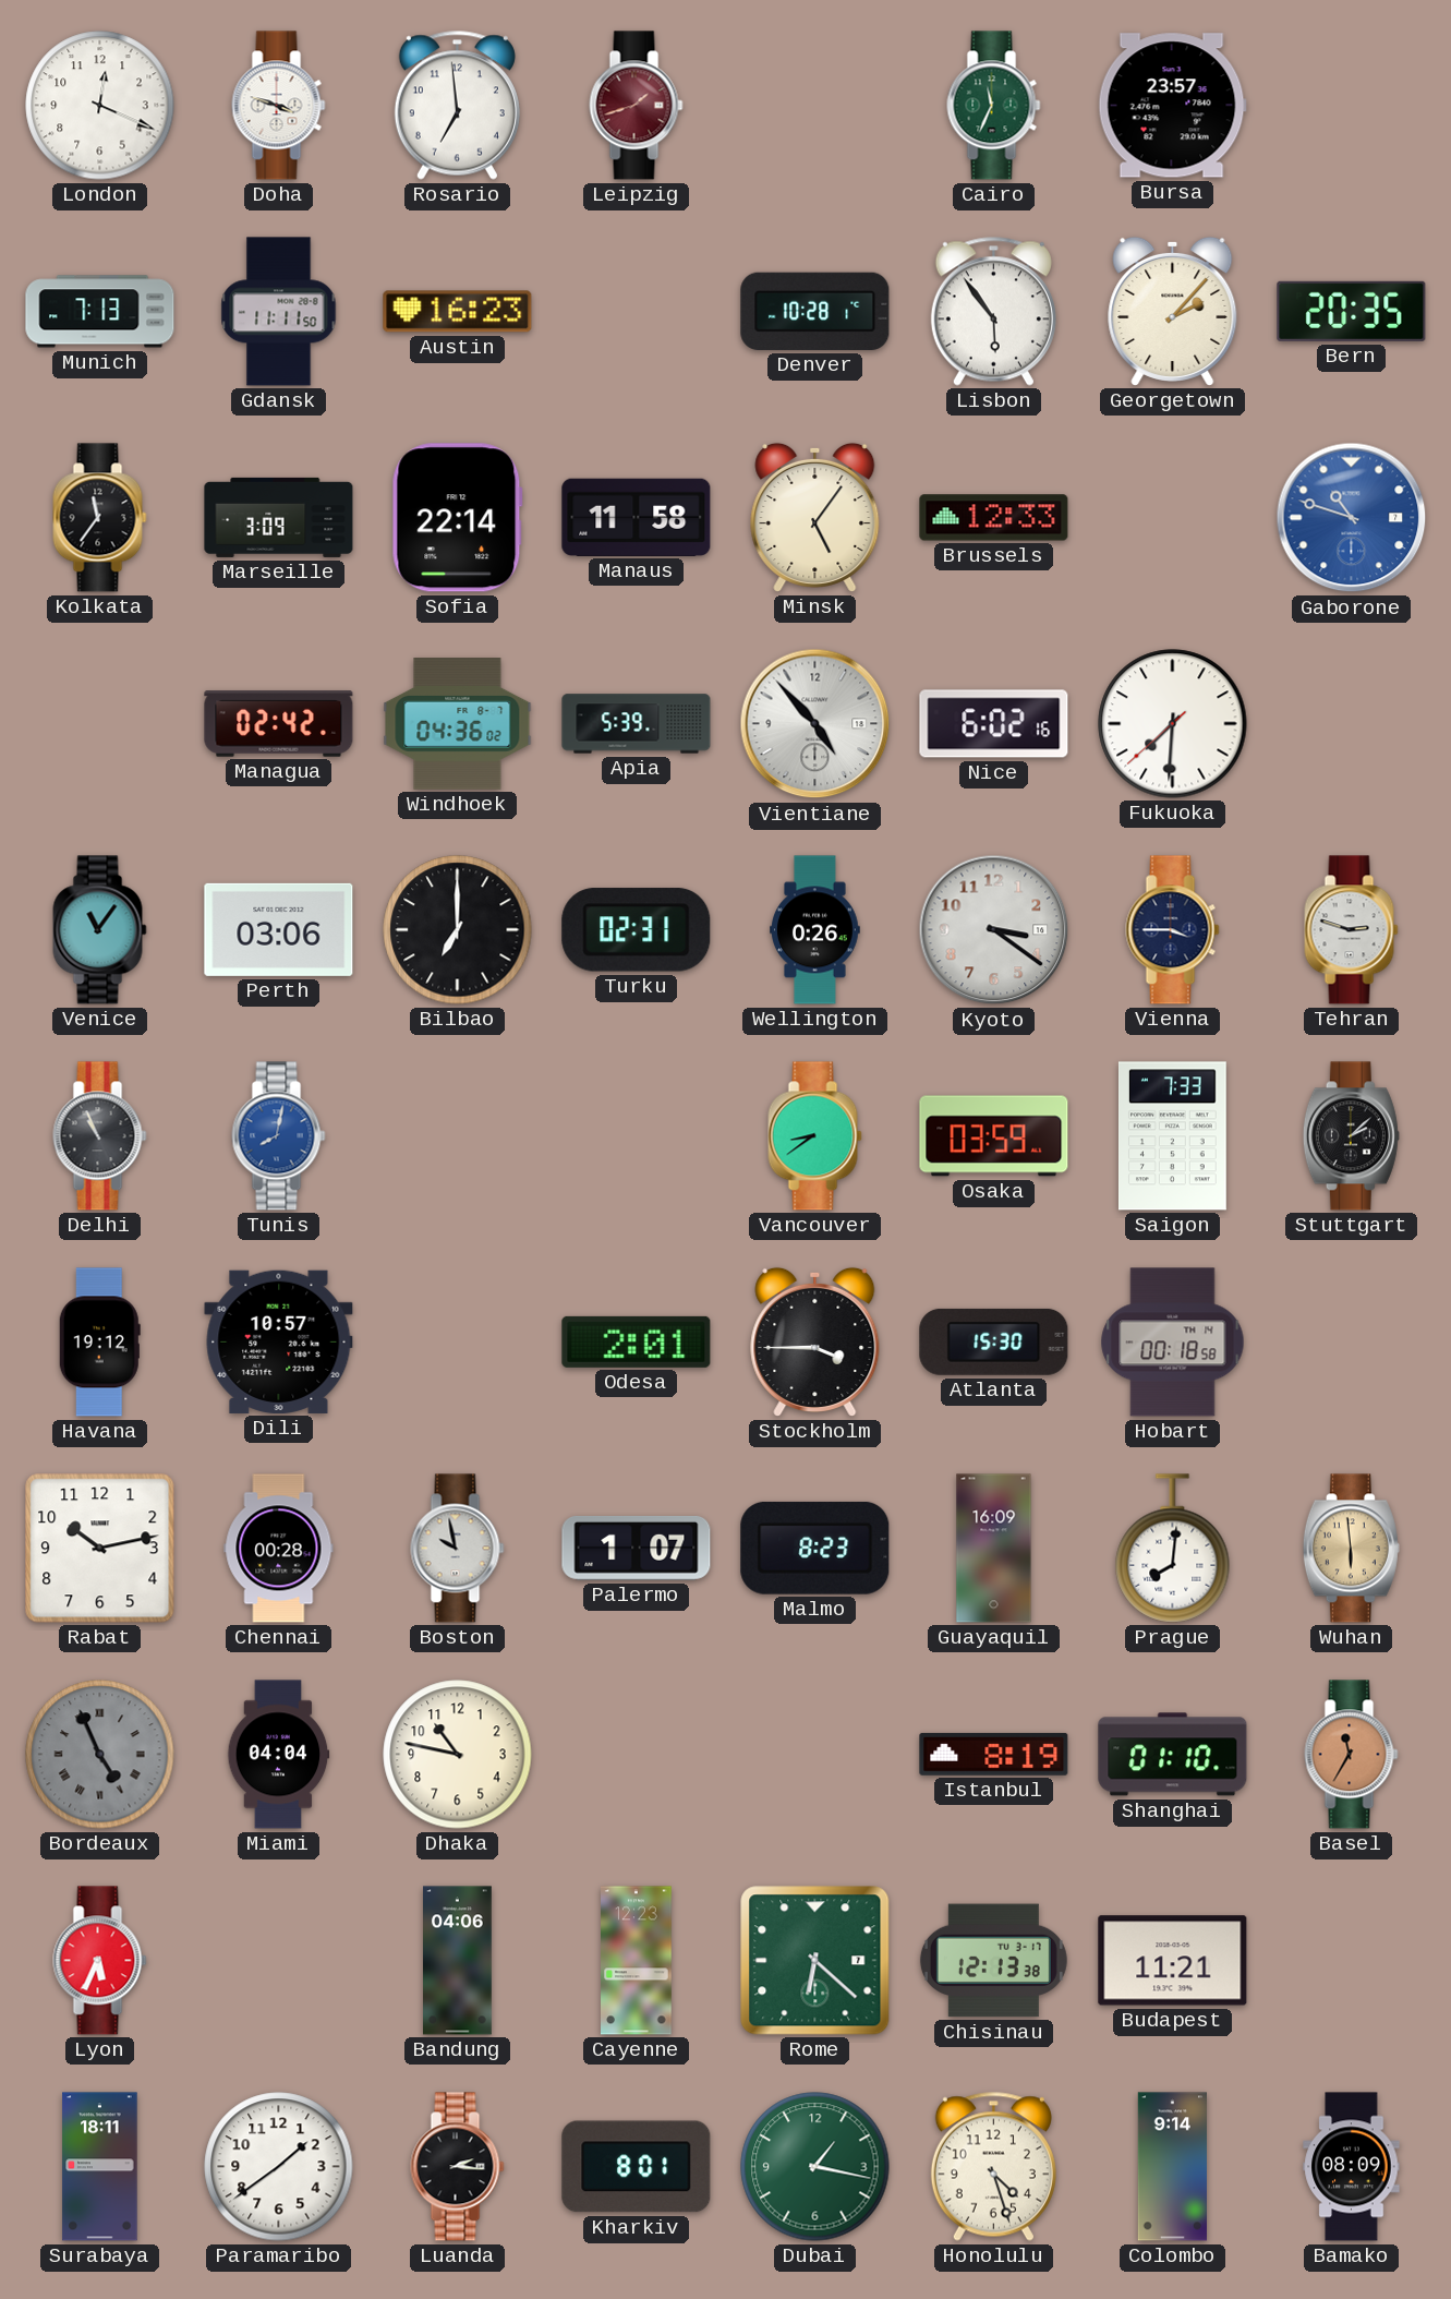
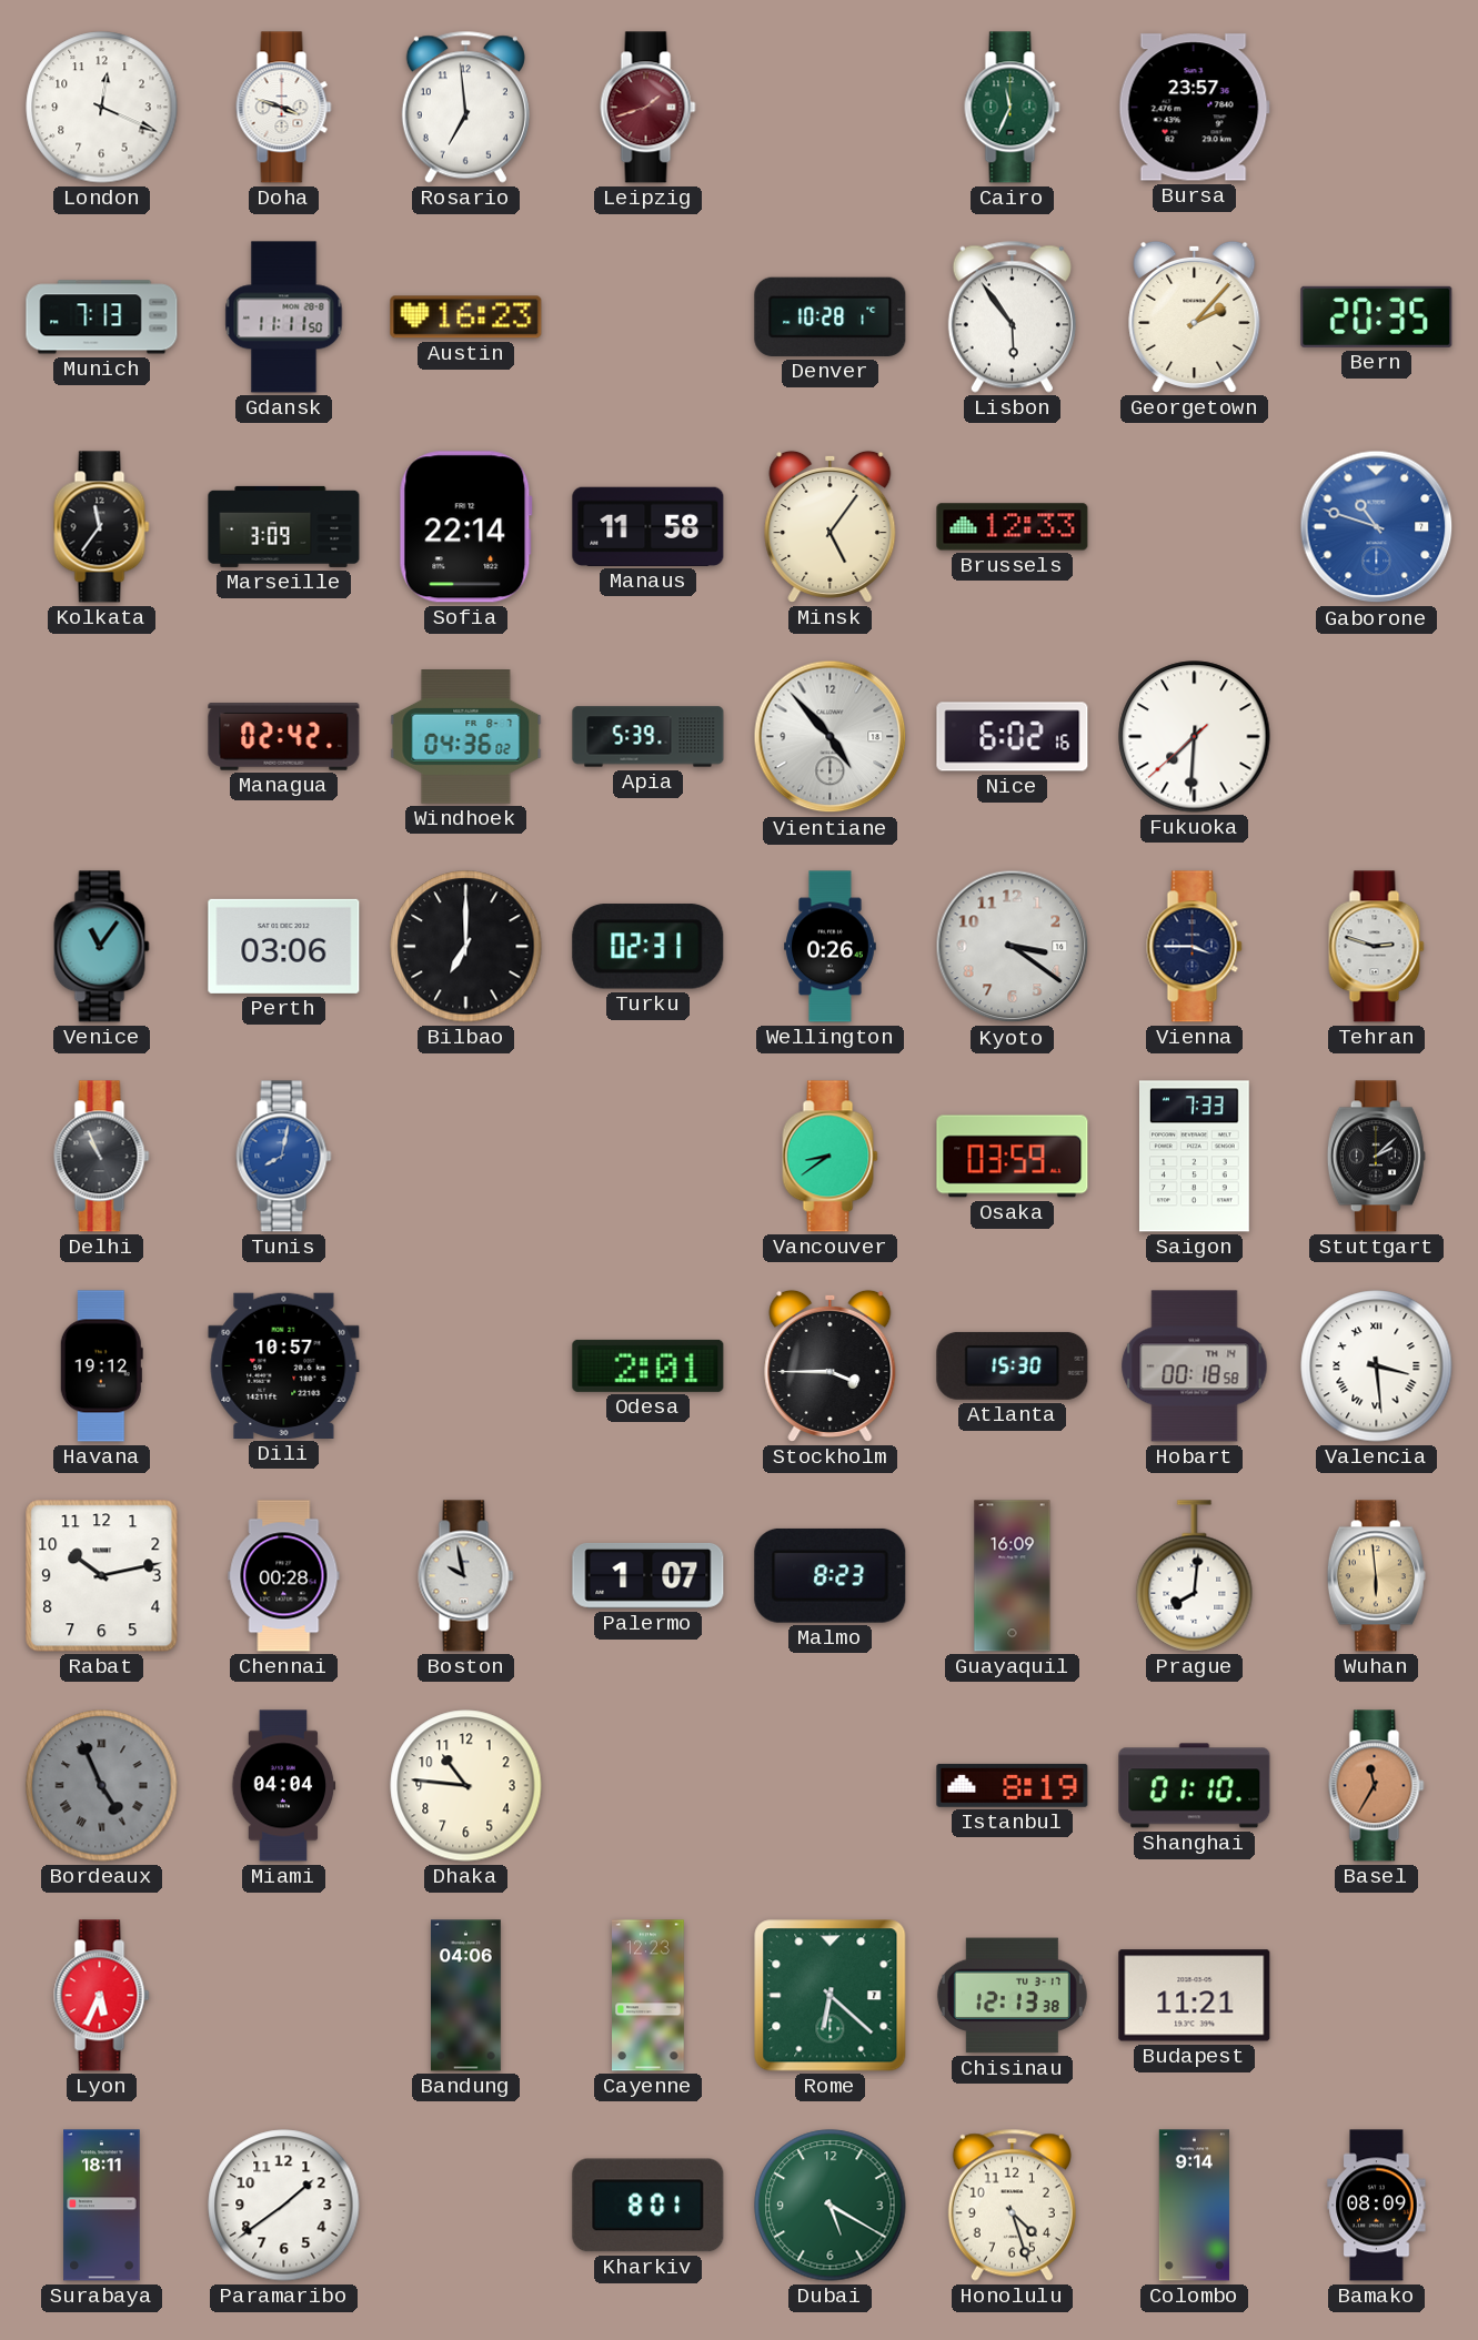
Valencia: none -> 3:29
Dhaka: 10:47 -> 10:46
Luanda: 2:16 -> none
Dubai: 1:17 -> 5:20
